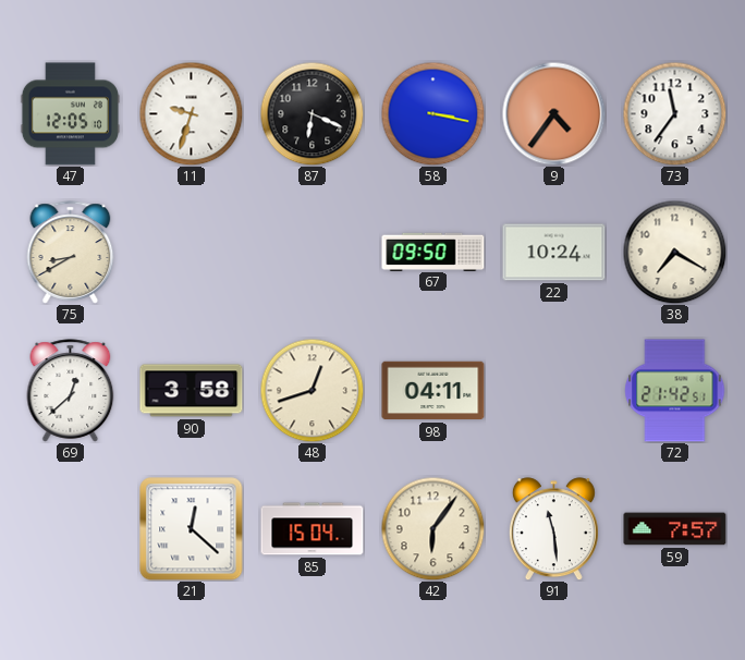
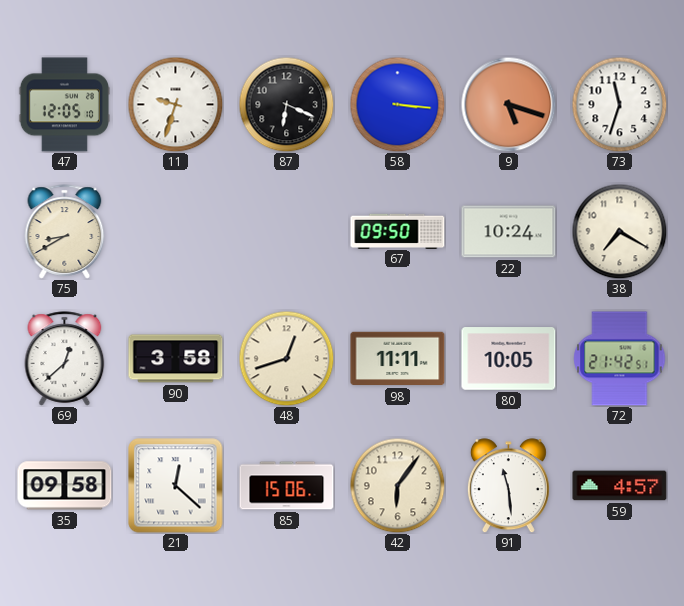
58: 3:17 -> 3:16
9: 4:36 -> 5:18
73: 11:36 -> 11:33
98: 04:11 -> 11:11
80: none -> 10:05
35: none -> 09:58
85: 15:04 -> 15:06
59: 7:57 -> 4:57
